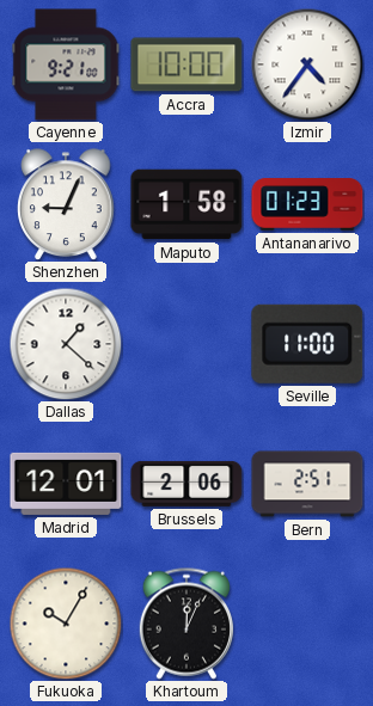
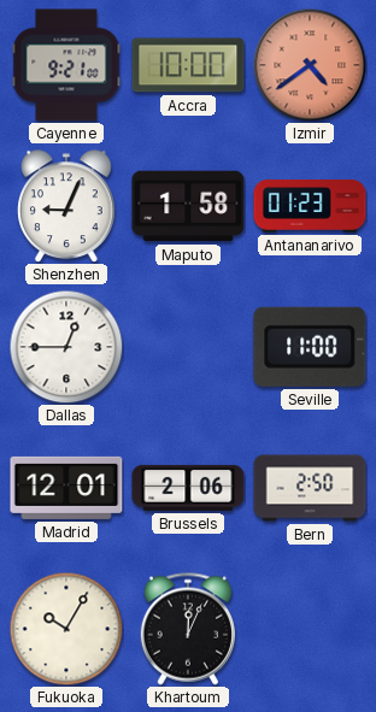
Izmir: 4:36 -> 4:39
Izmir dial: white -> salmon
Dallas: 1:22 -> 12:45
Bern: 2:51 -> 2:50
